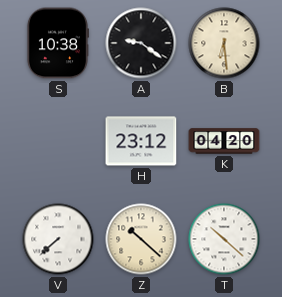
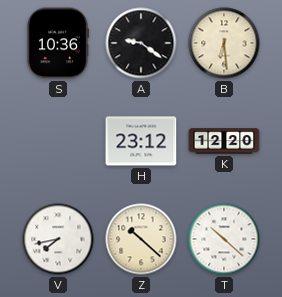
S: 10:38 -> 10:36
K: 04:20 -> 12:20
V: 7:38 -> 7:43
